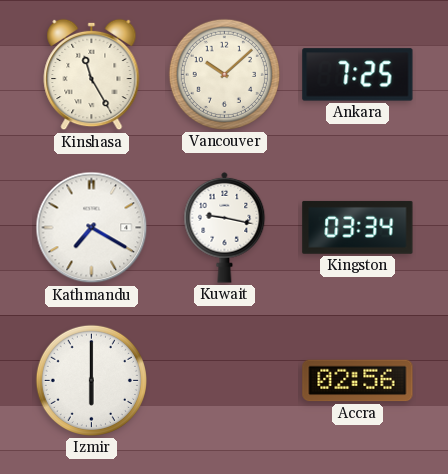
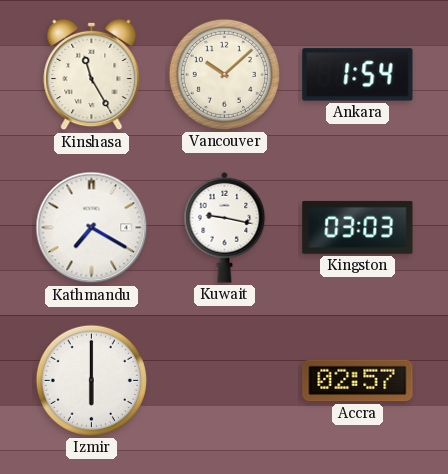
Ankara: 7:25 -> 1:54
Kingston: 03:34 -> 03:03
Accra: 02:56 -> 02:57
